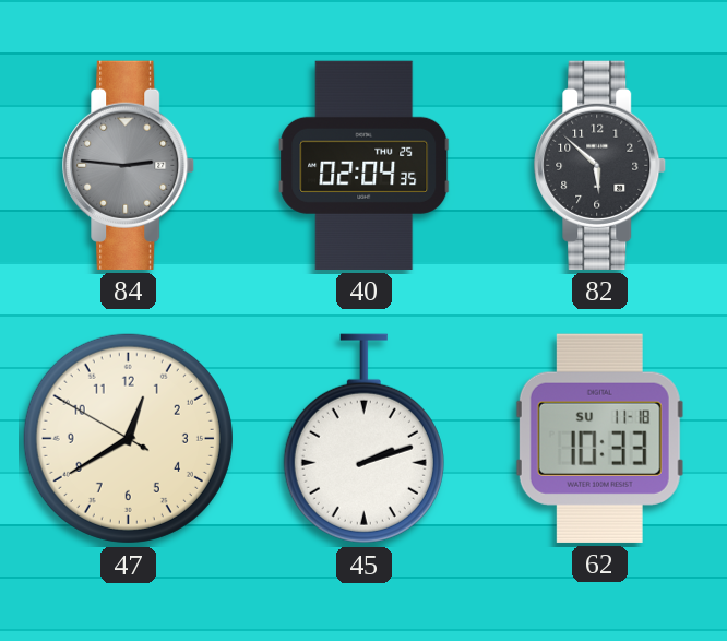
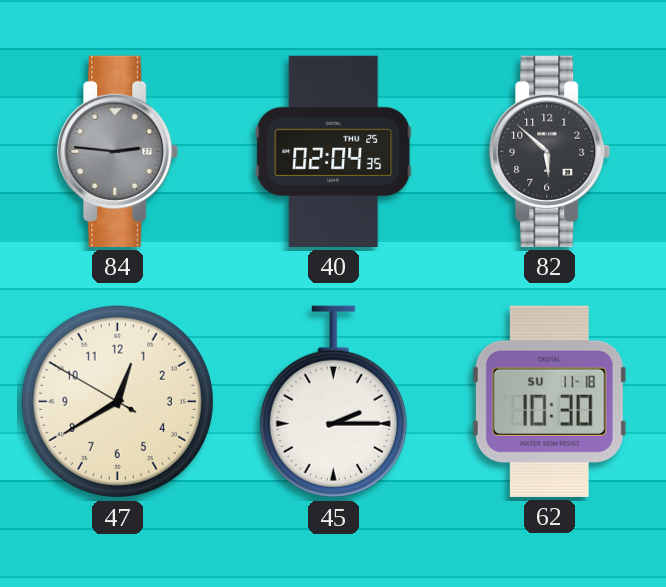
45: 2:12 -> 2:15
62: 10:33 -> 10:30
